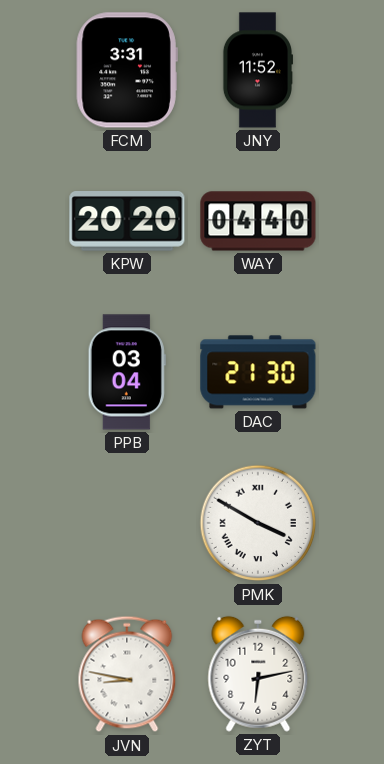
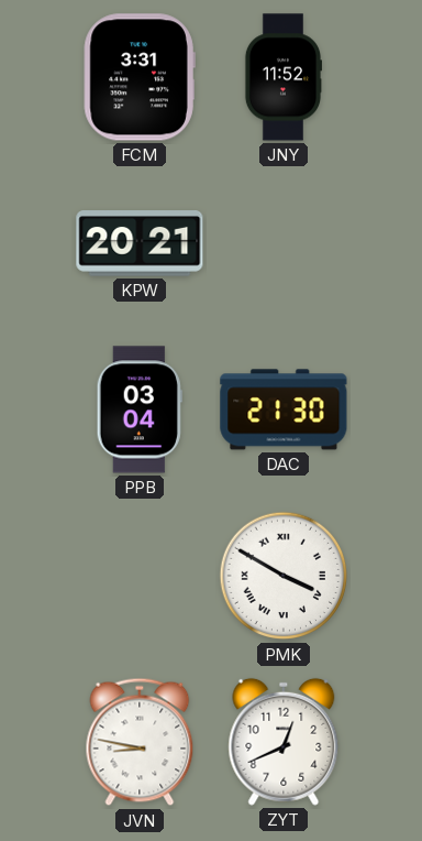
KPW: 20:20 -> 20:21
WAY: 04:40 -> none
ZYT: 6:13 -> 12:41
